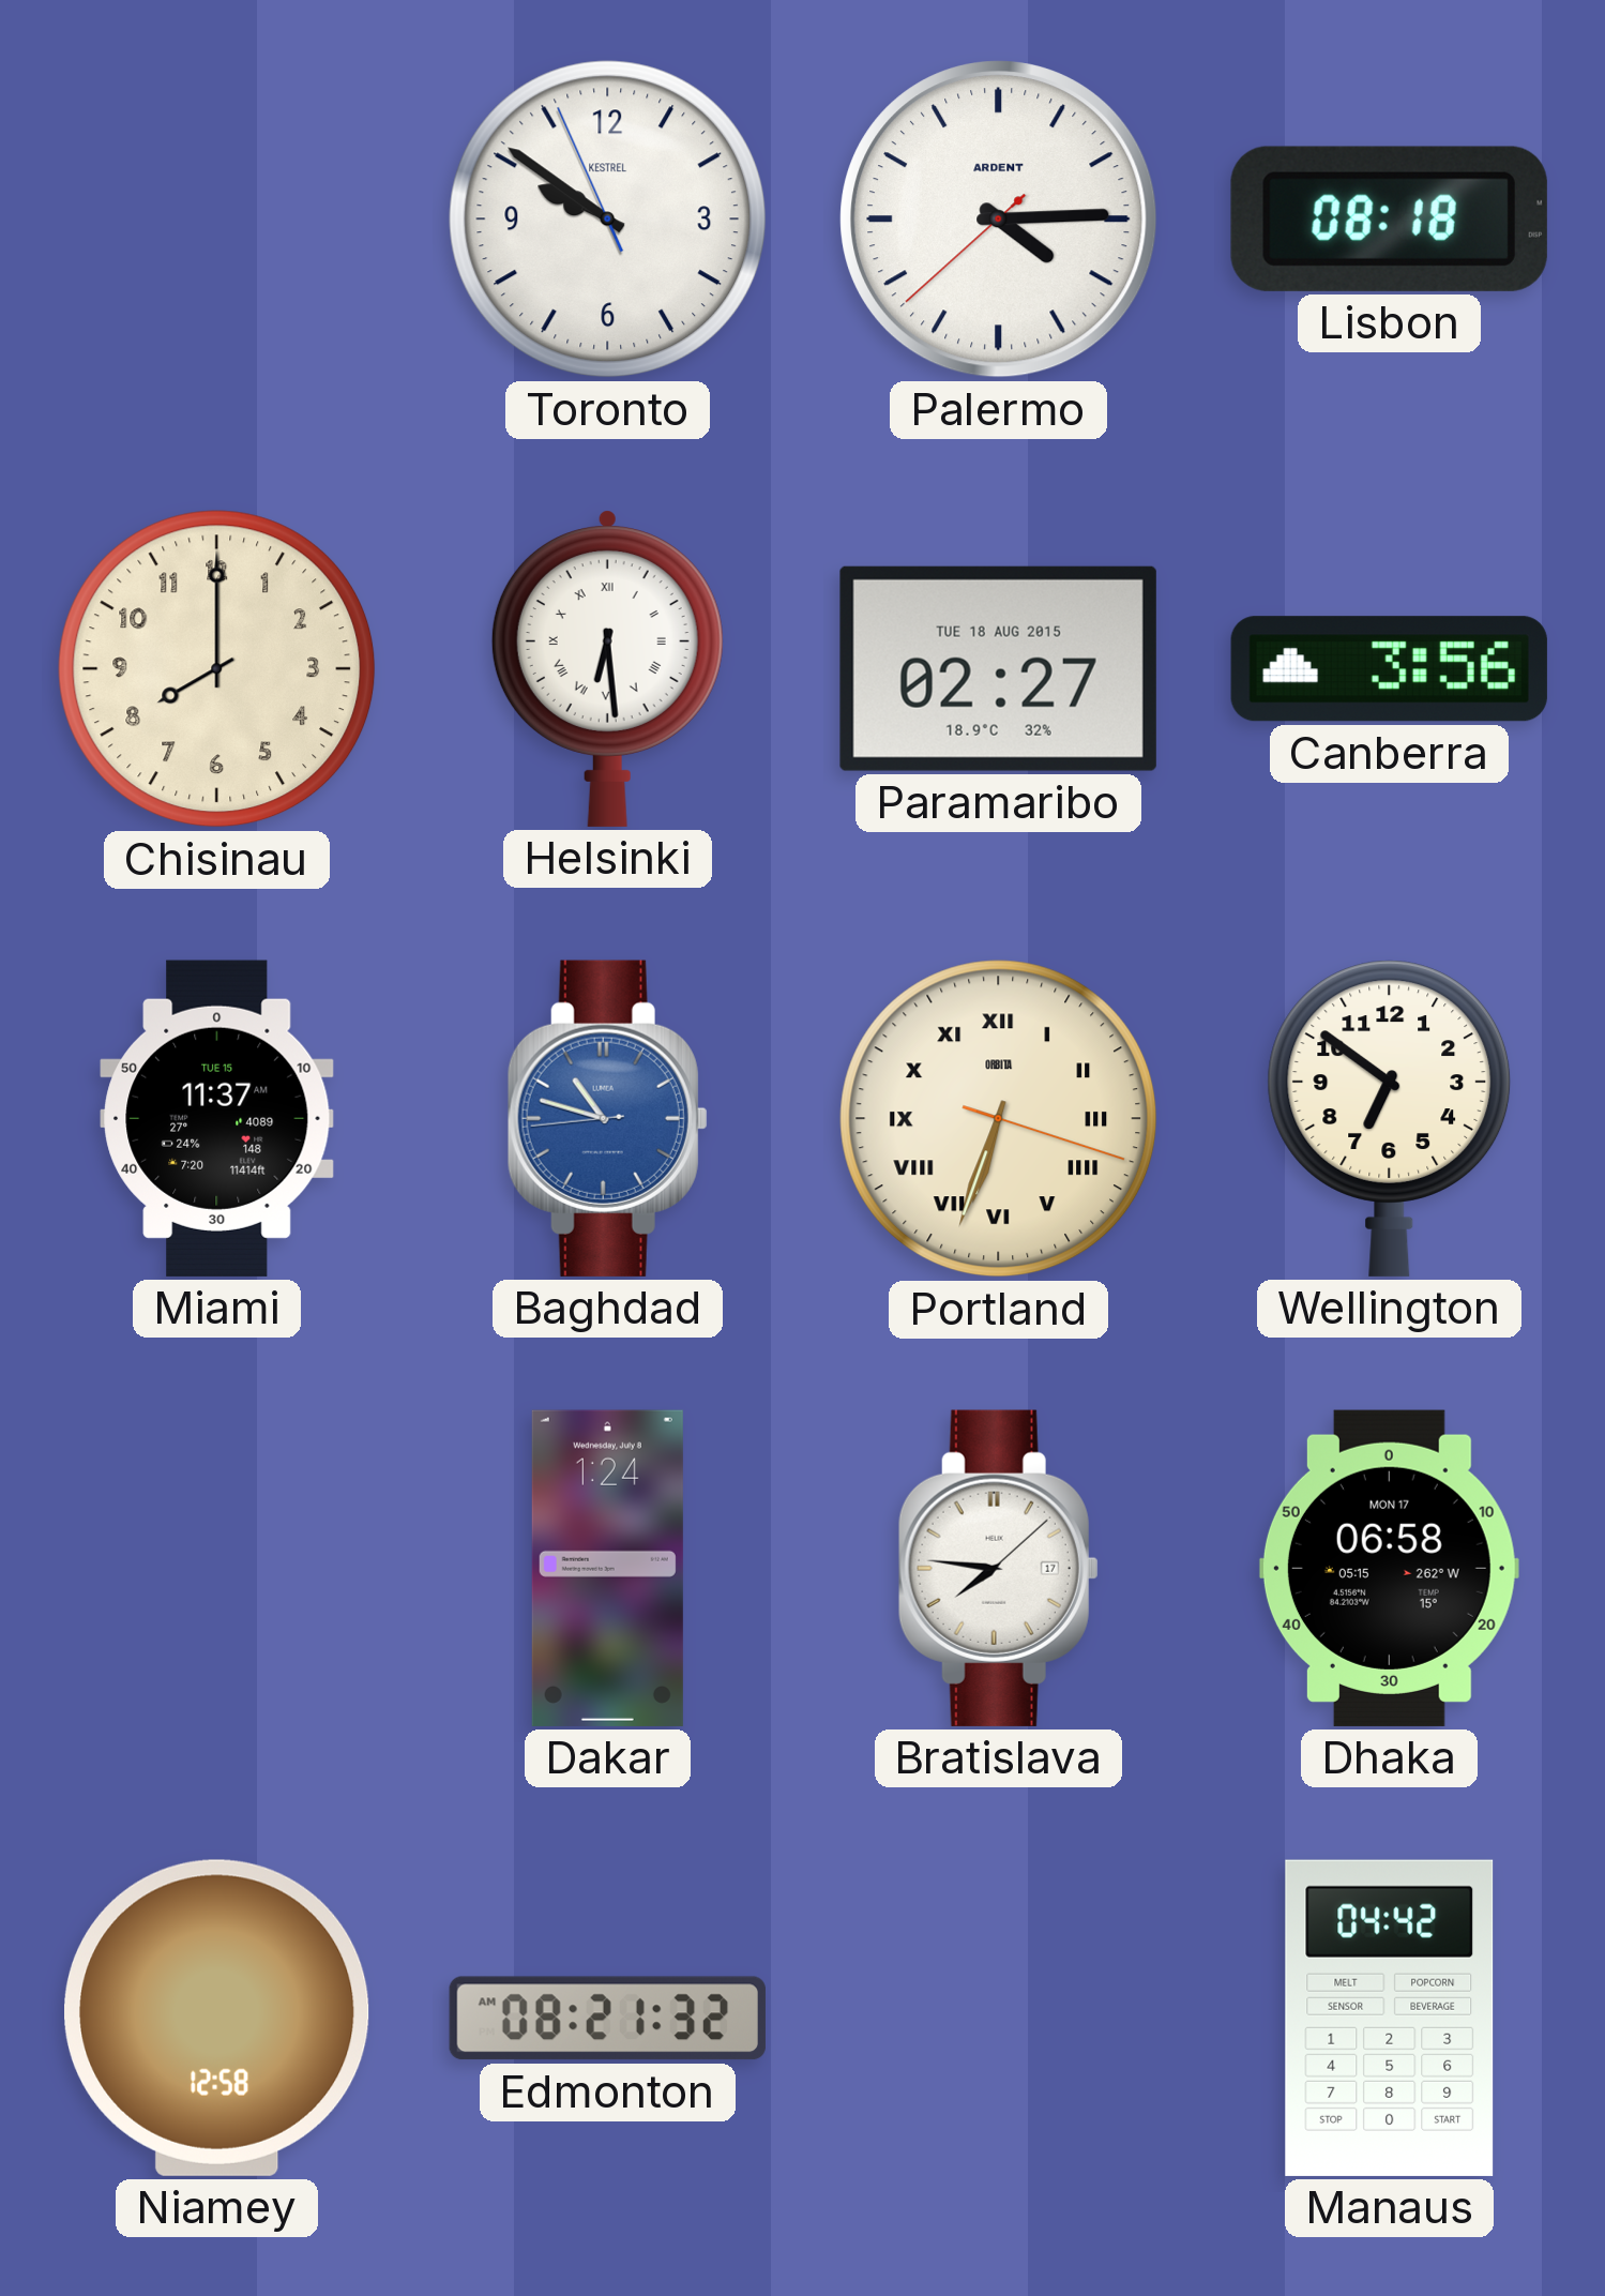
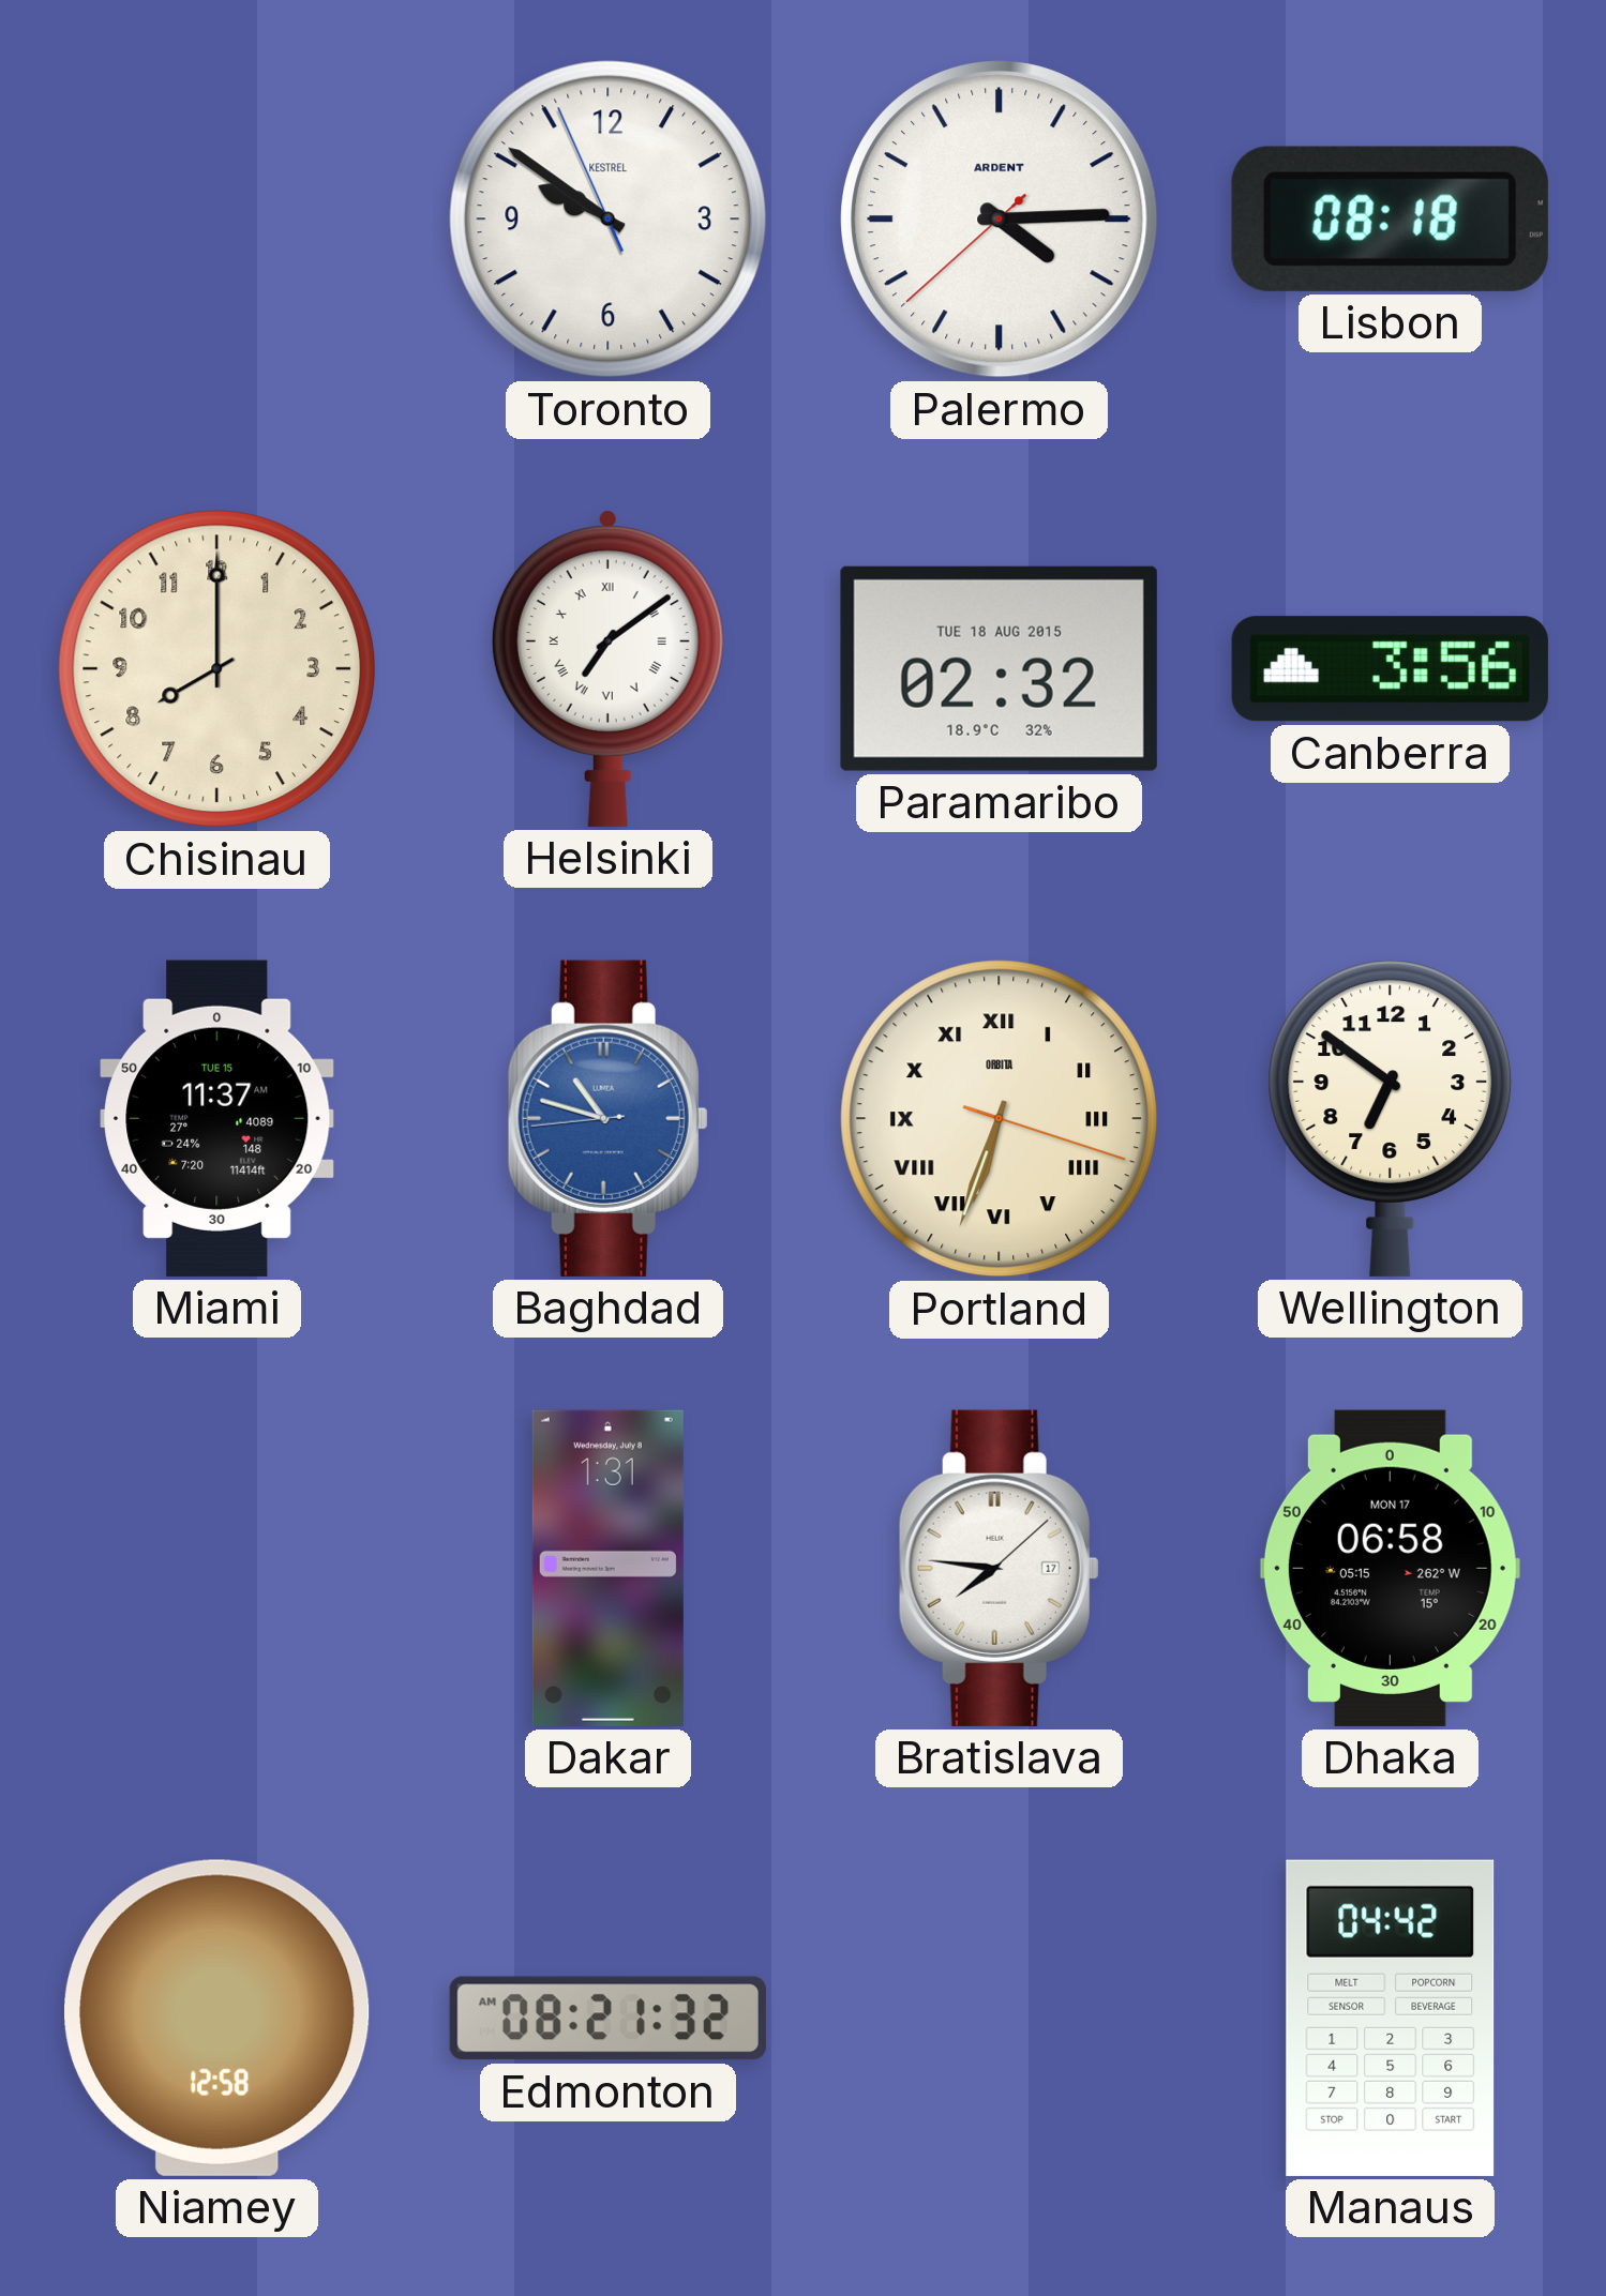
Helsinki: 6:29 -> 7:09
Paramaribo: 02:27 -> 02:32
Dakar: 1:24 -> 1:31
